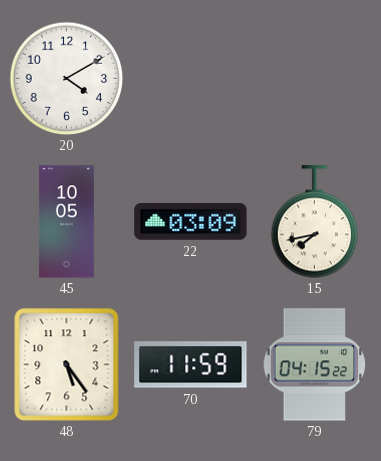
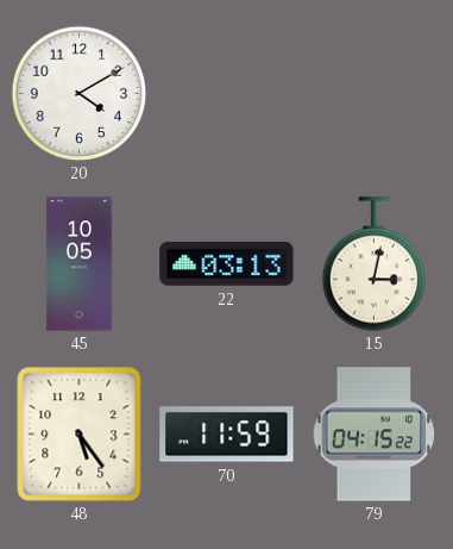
22: 03:09 -> 03:13
15: 7:43 -> 3:02
